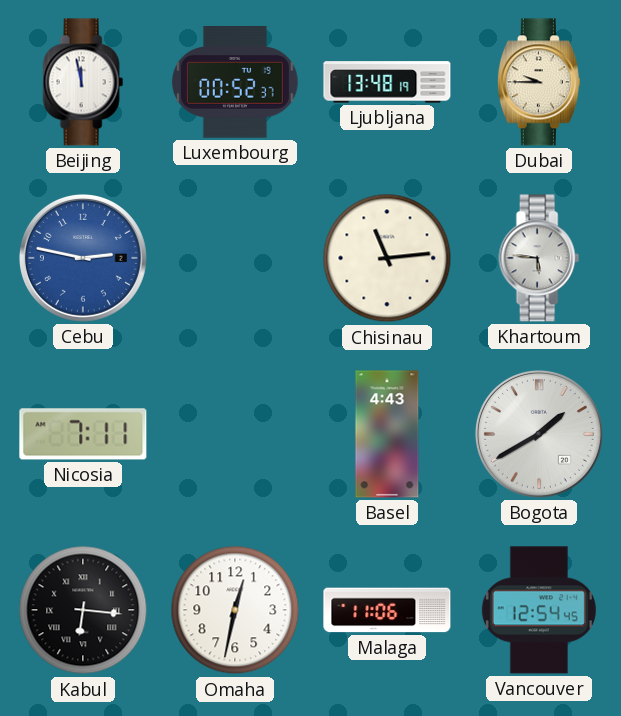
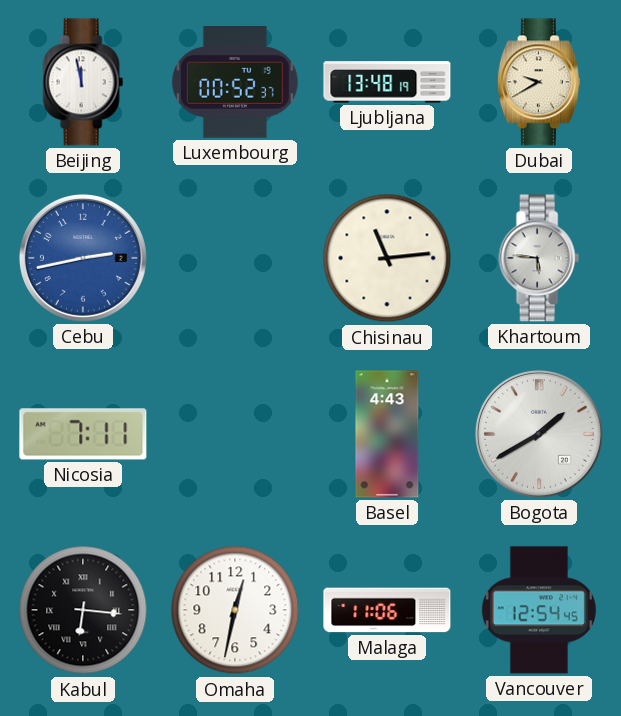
Dubai: 9:45 -> 9:40
Cebu: 2:47 -> 2:43
